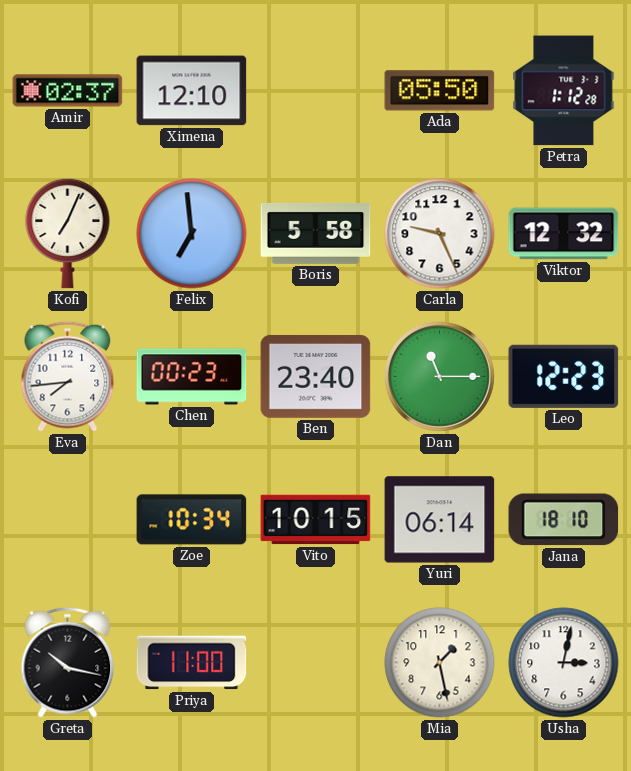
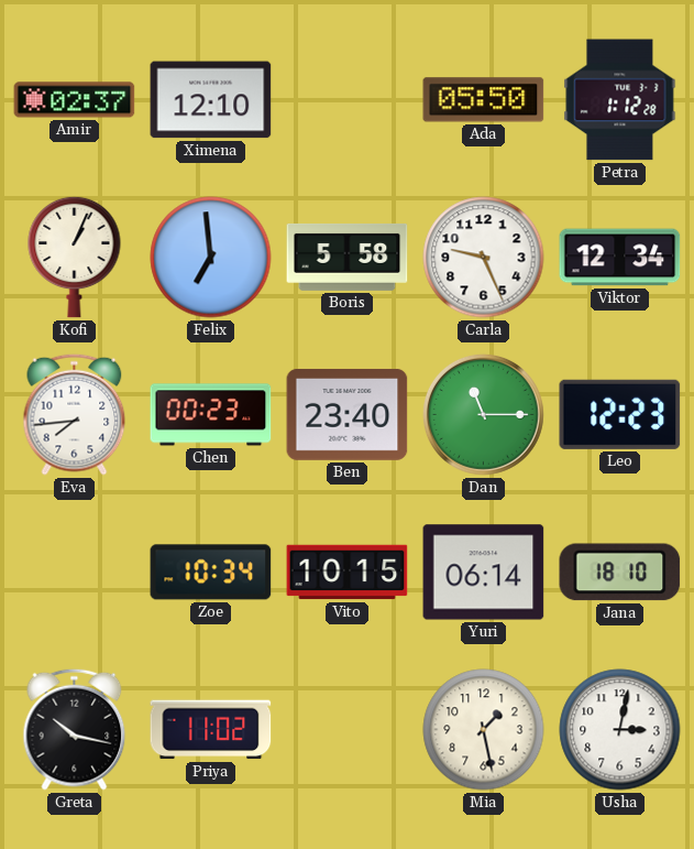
Kofi: 7:04 -> 1:04
Viktor: 12:32 -> 12:34
Priya: 11:00 -> 11:02
